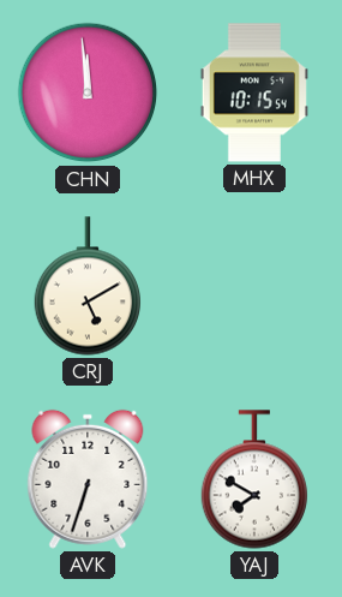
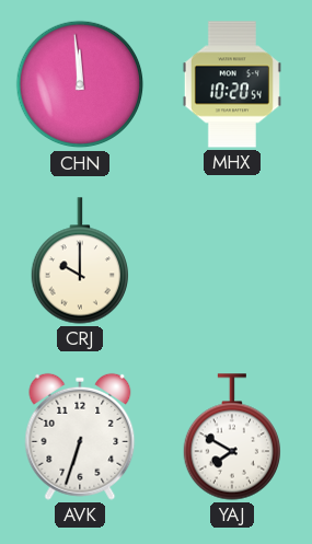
MHX: 10:15 -> 10:20
CRJ: 5:10 -> 10:00
